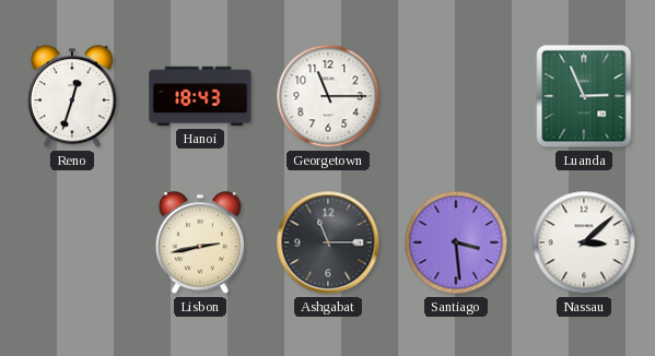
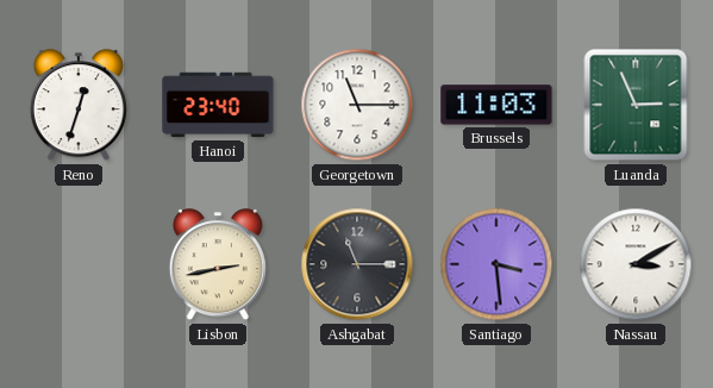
Hanoi: 18:43 -> 23:40
Brussels: none -> 11:03
Nassau: 3:08 -> 3:10
